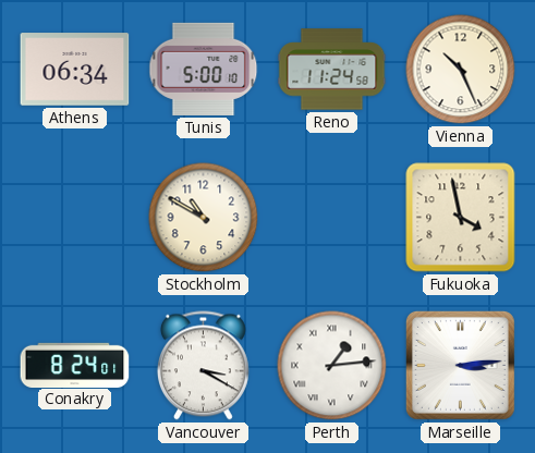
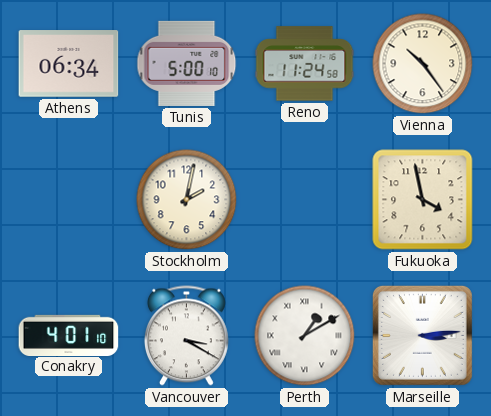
Vienna: 10:26 -> 10:24
Stockholm: 10:50 -> 2:02
Conakry: 8:24 -> 4:01
Perth: 1:14 -> 1:10
